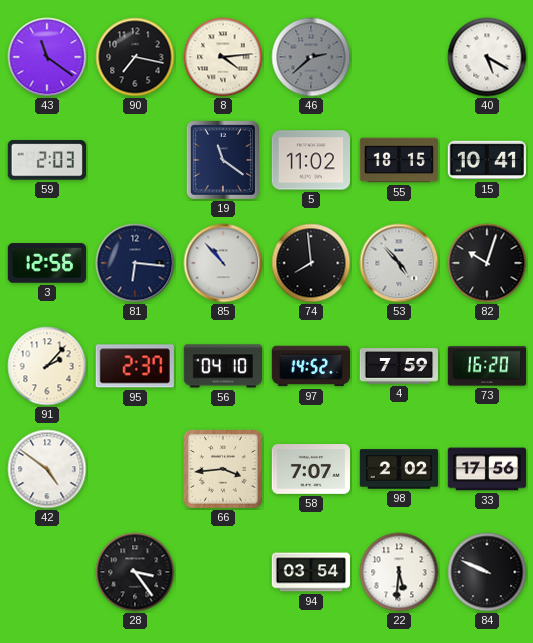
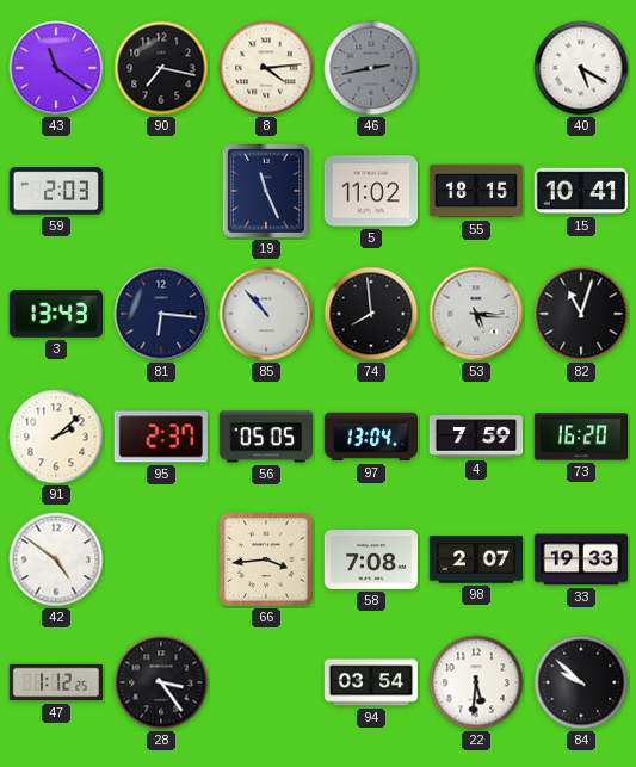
46: 2:38 -> 2:43
19: 11:21 -> 11:26
3: 12:56 -> 13:43
53: 4:53 -> 5:16
82: 10:03 -> 11:03
91: 2:07 -> 2:08
56: 04:10 -> 05:05
97: 14:52 -> 13:04
58: 7:07 -> 7:08
98: 2:02 -> 2:07
33: 17:56 -> 19:33
47: none -> 1:12
84: 9:49 -> 9:52
